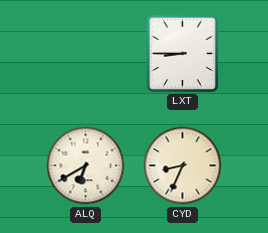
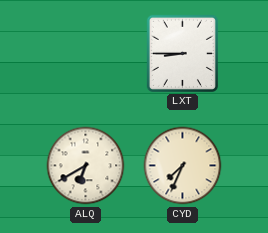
CYD: 8:34 -> 7:34
